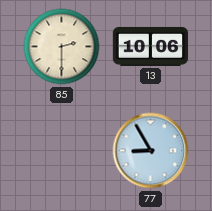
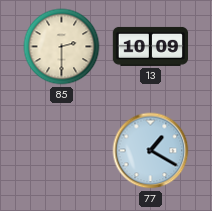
13: 10:06 -> 10:09
77: 8:55 -> 1:20
